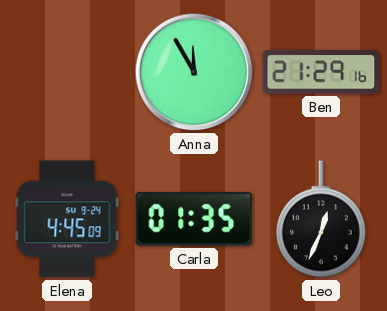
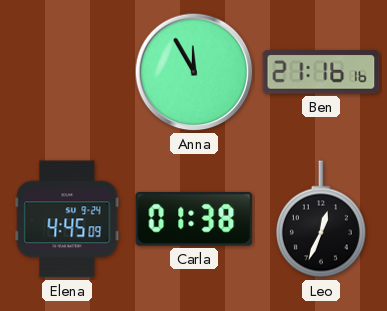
Ben: 21:29 -> 21:16
Carla: 01:35 -> 01:38
